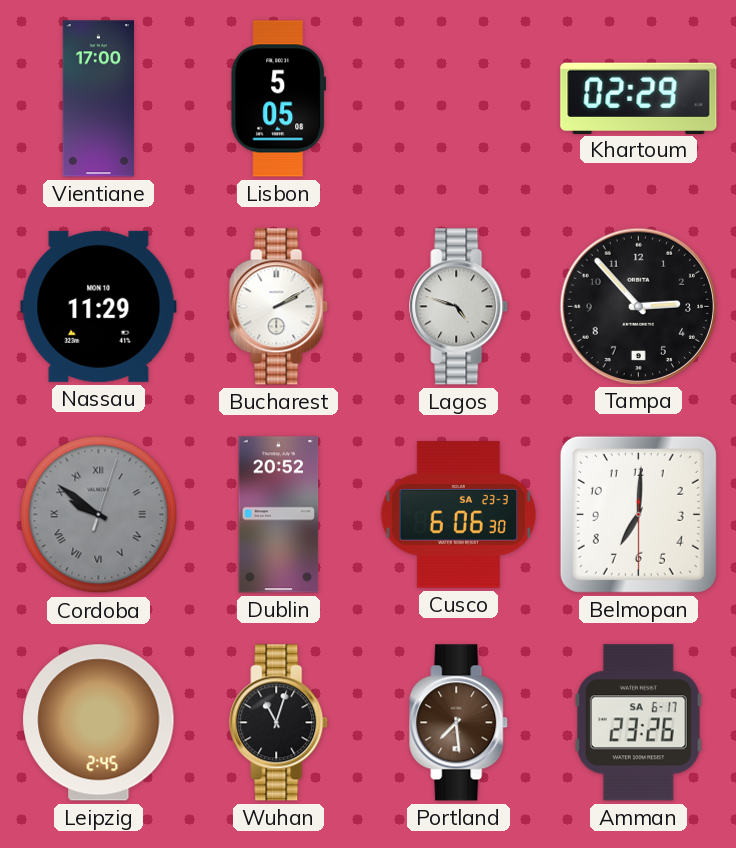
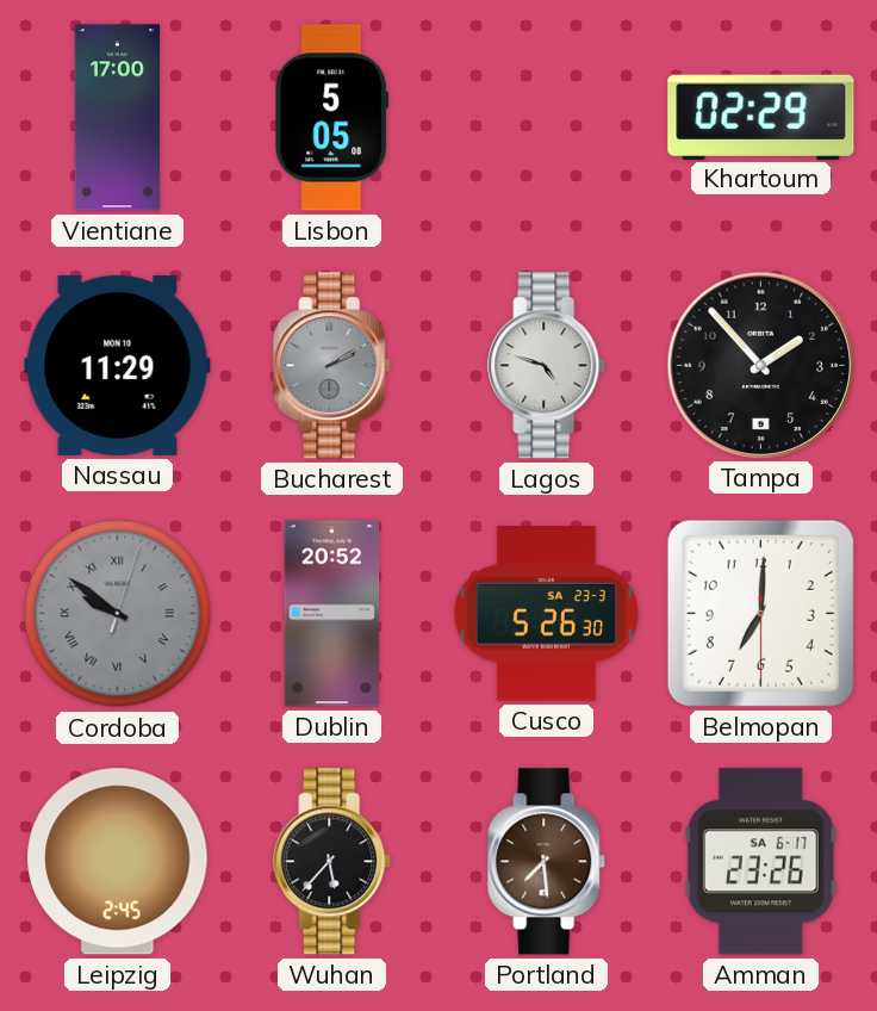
Bucharest dial: white -> grey
Tampa: 2:53 -> 1:53
Cusco: 6:06 -> 5:26
Wuhan: 11:03 -> 5:37
